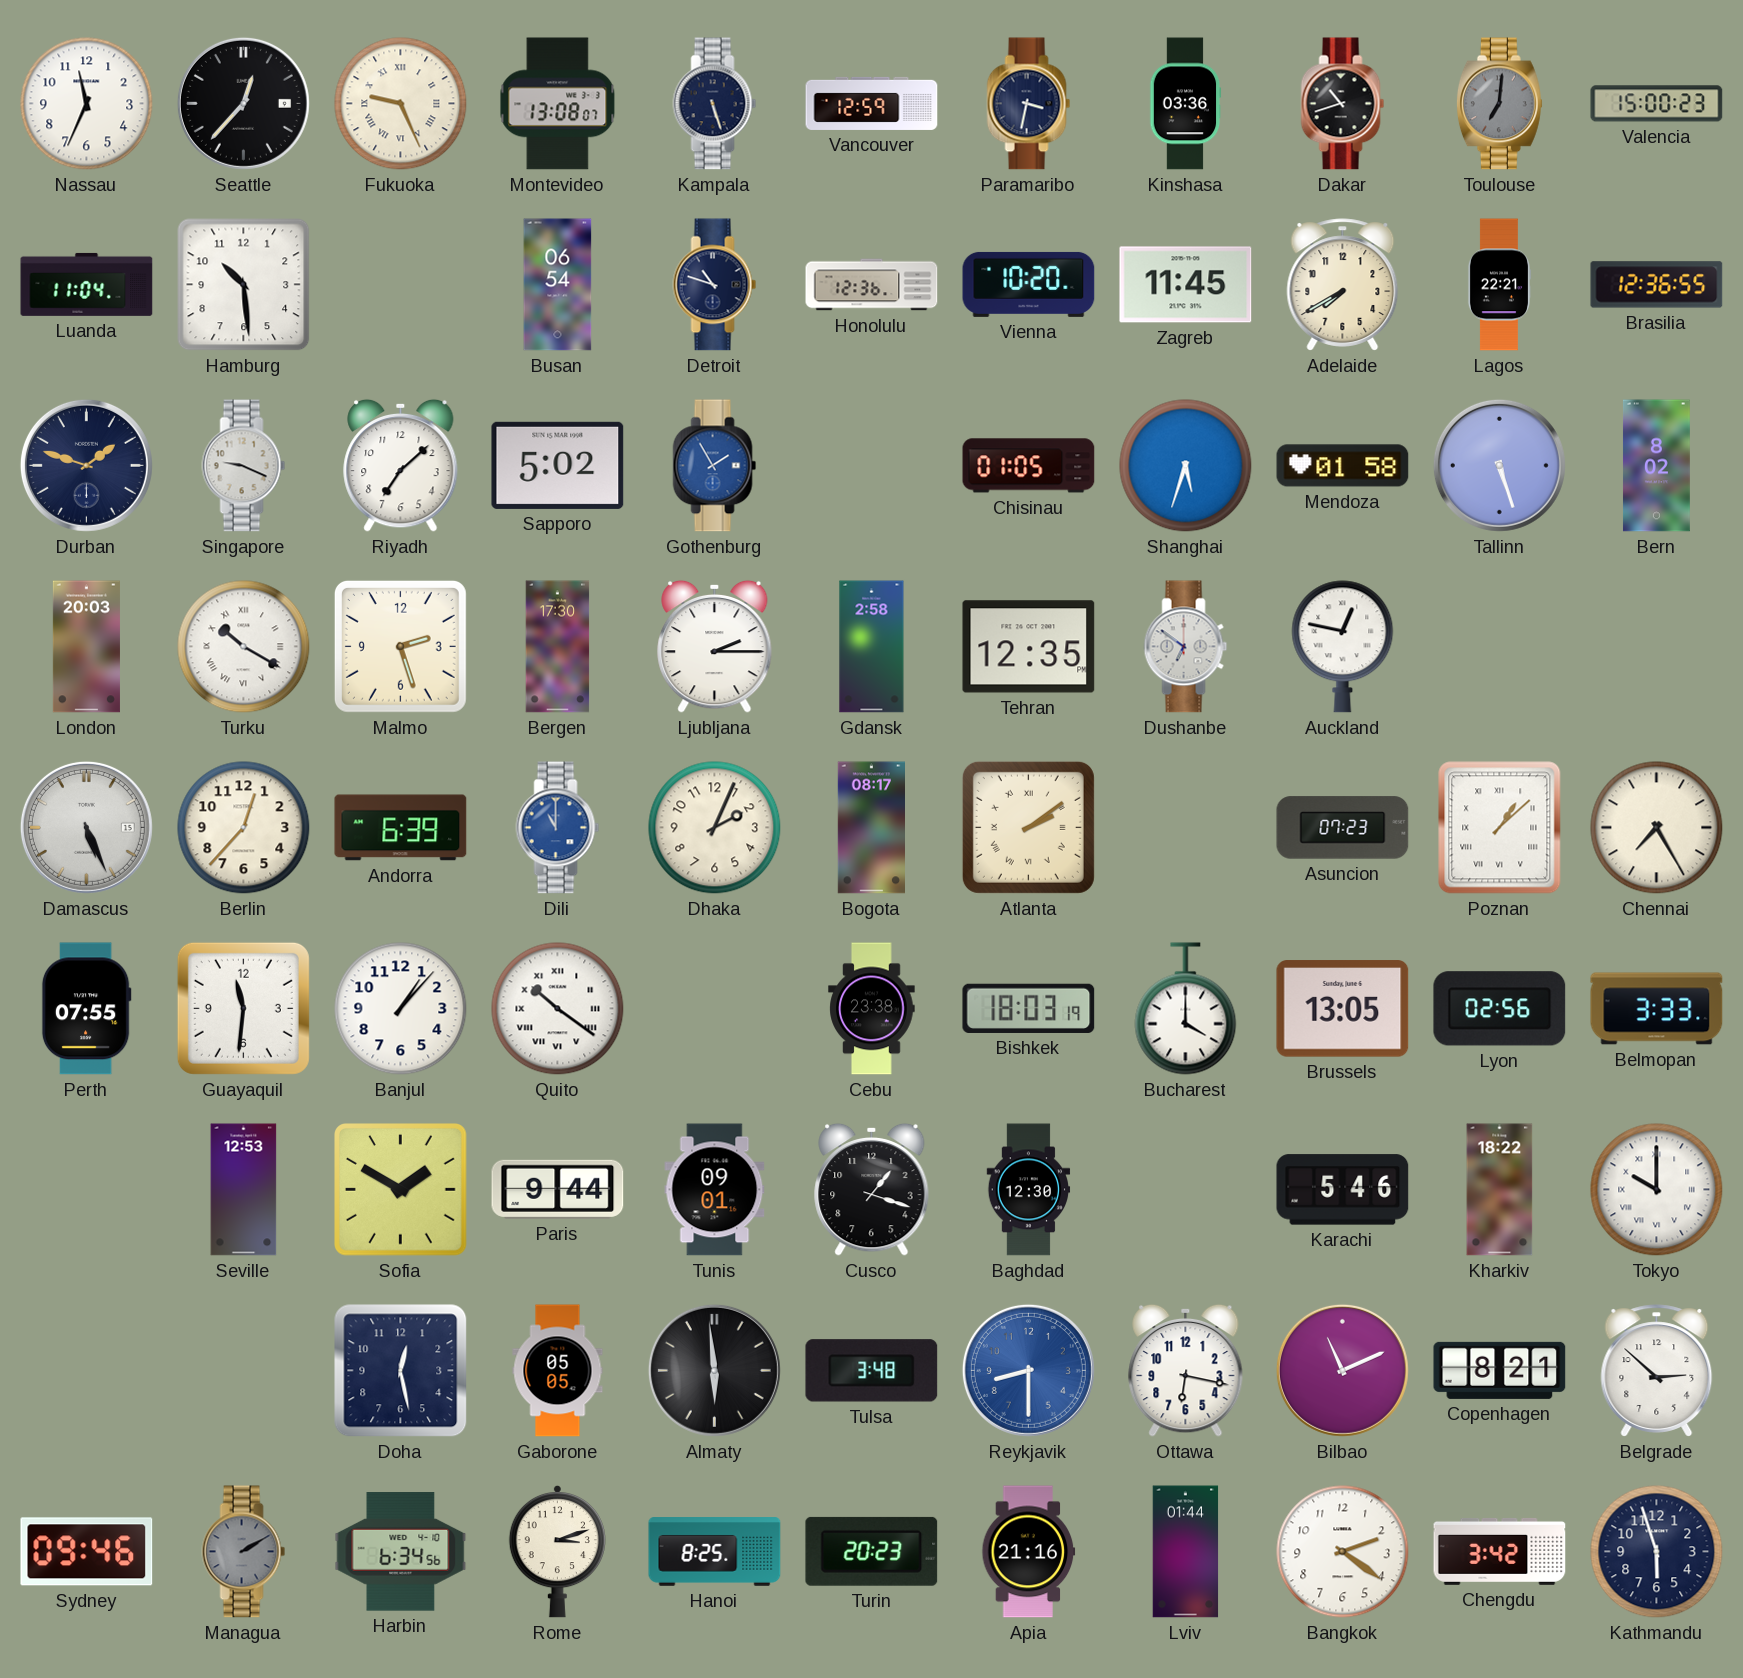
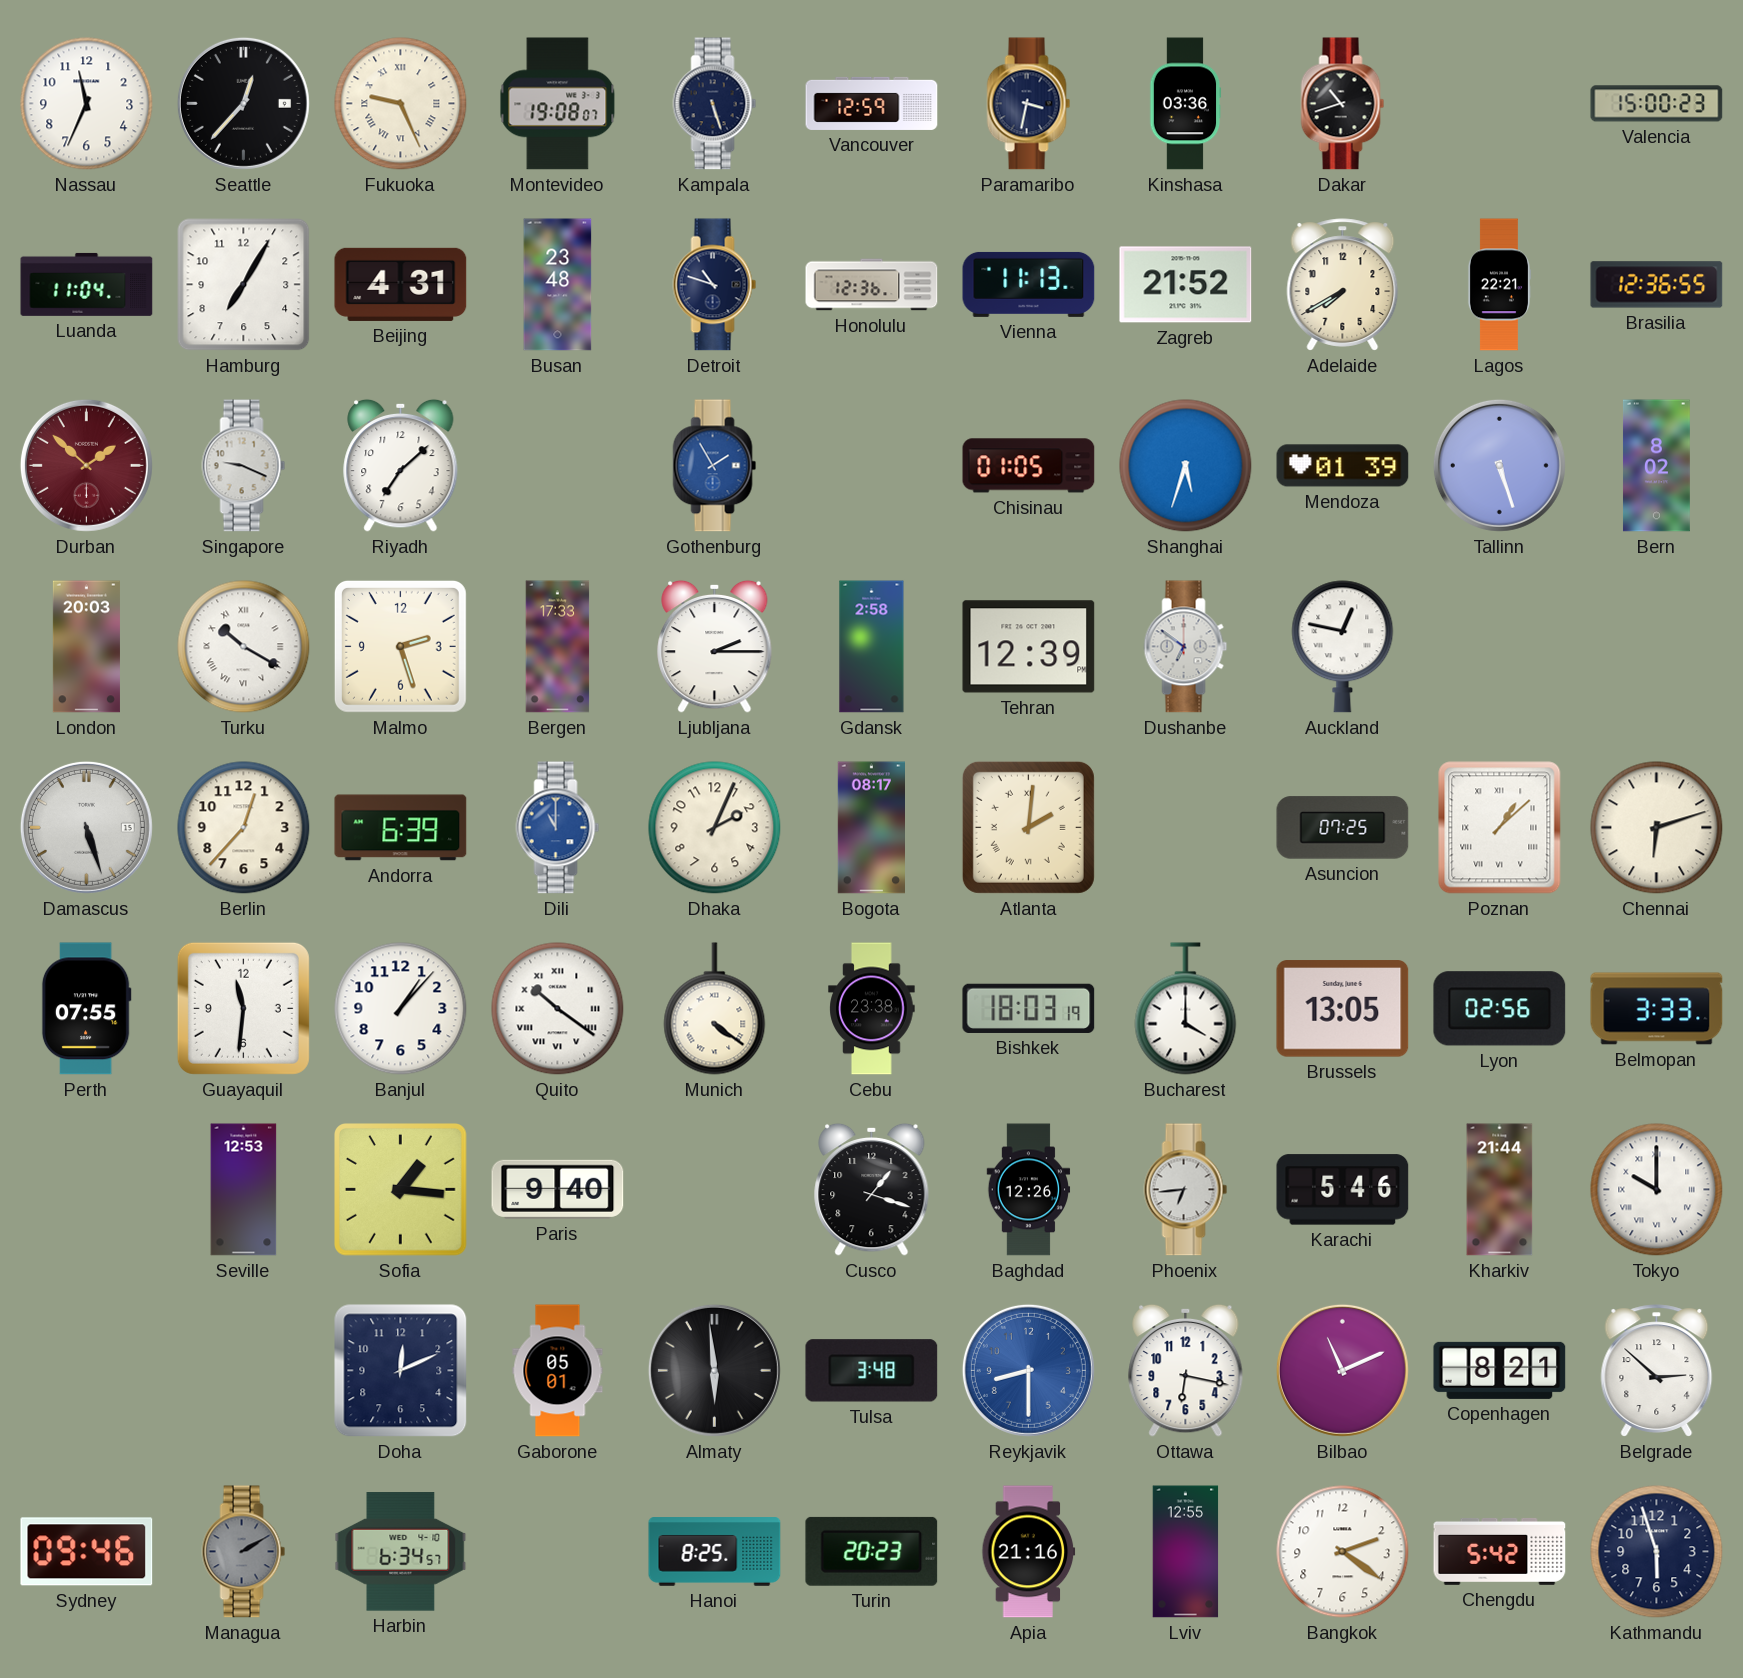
Montevideo: 13:08 -> 19:08
Toulouse: 7:01 -> none
Hamburg: 10:29 -> 7:05
Beijing: none -> 4:31
Busan: 06:54 -> 23:48
Vienna: 10:20 -> 11:13
Zagreb: 11:45 -> 21:52
Durban: 1:48 -> 1:52
Durban dial: navy -> burgundy
Sapporo: 5:02 -> none
Mendoza: 01:58 -> 01:39
Bergen: 17:30 -> 17:33
Tehran: 12:35 -> 12:39
Damascus: 5:26 -> 5:27
Atlanta: 2:09 -> 2:01
Asuncion: 07:23 -> 07:25
Chennai: 7:25 -> 6:12
Munich: none -> 4:21
Sofia: 1:50 -> 1:16
Paris: 9:44 -> 9:40
Tunis: 09:01 -> none
Baghdad: 12:30 -> 12:26
Phoenix: none -> 6:44
Kharkiv: 18:22 -> 21:44
Doha: 12:28 -> 12:11
Gaborone: 05:05 -> 05:01
Harbin: 6:34:56 -> 6:34:57
Rome: 3:12 -> none
Lviv: 01:44 -> 12:55
Chengdu: 3:42 -> 5:42
